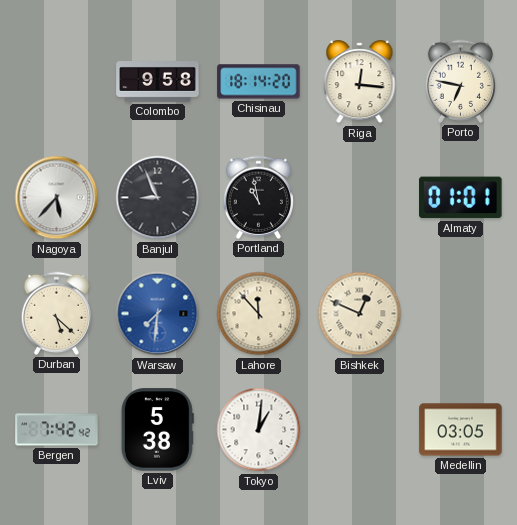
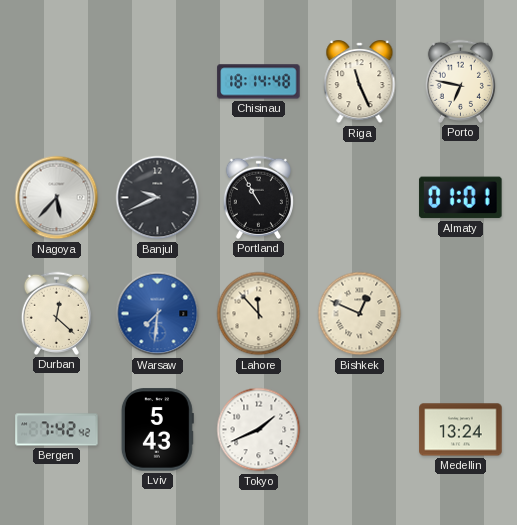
Colombo: 9:58 -> none
Chisinau: 18:14:20 -> 18:14:48
Riga: 12:16 -> 11:26
Banjul: 8:56 -> 9:41
Portland: 10:58 -> 10:55
Durban: 5:22 -> 12:22
Lviv: 5:38 -> 5:43
Tokyo: 1:01 -> 1:41
Medellin: 03:05 -> 13:24
